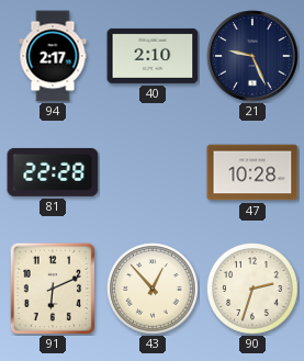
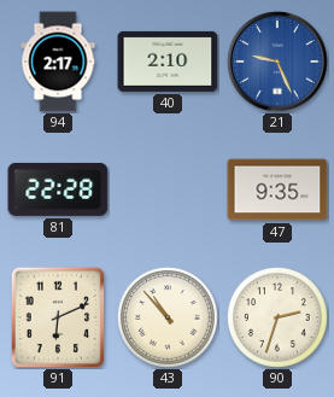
21 dial: navy -> blue
47: 10:28 -> 9:35
43: 12:53 -> 10:53
